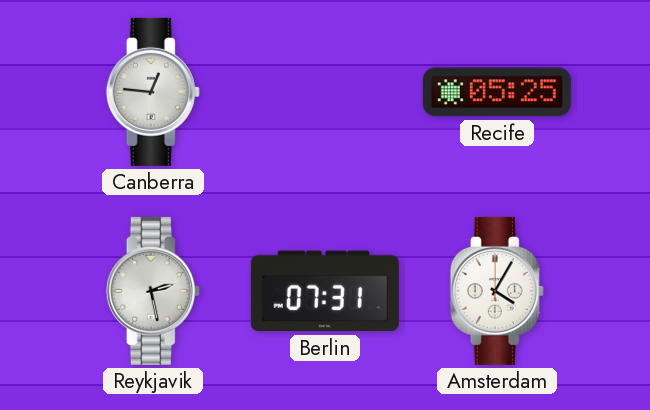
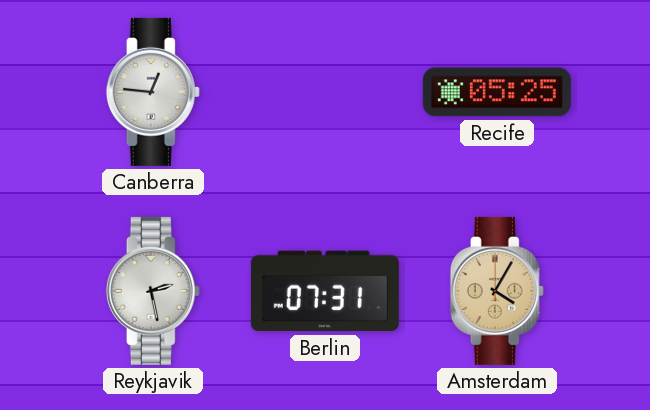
Amsterdam dial: white -> champagne
